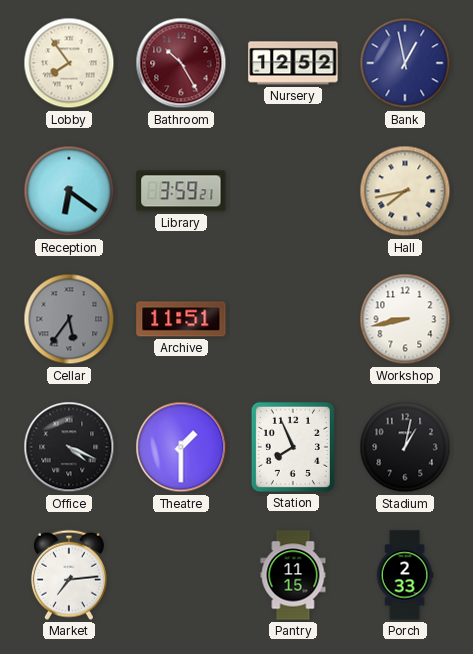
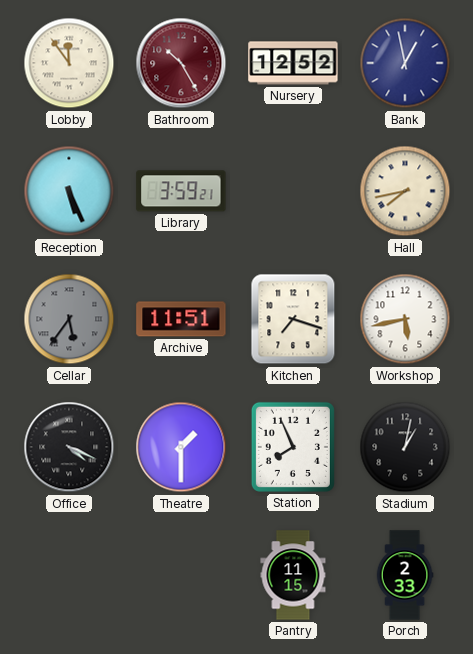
Lobby: 7:54 -> 11:54
Reception: 6:21 -> 5:26
Kitchen: none -> 7:18
Workshop: 8:43 -> 5:43
Market: 7:14 -> none
